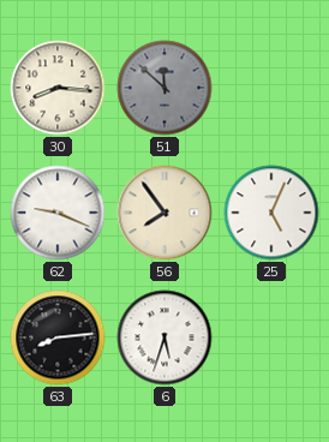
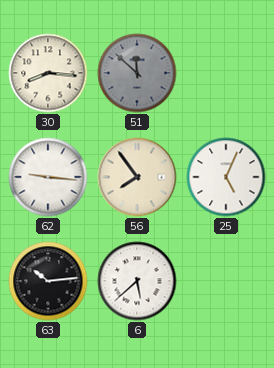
62: 9:19 -> 9:16
63: 8:14 -> 10:14
6: 5:33 -> 5:38
